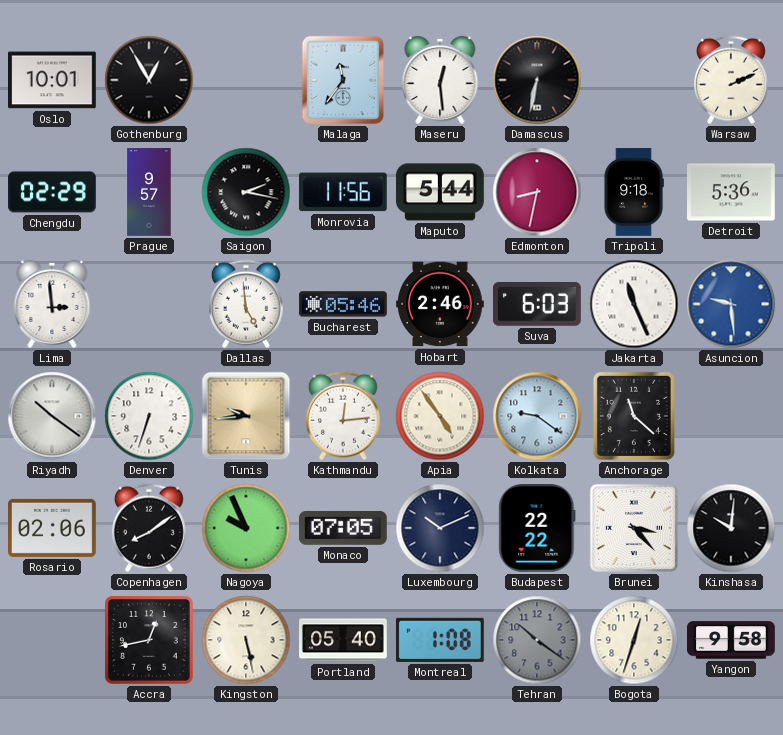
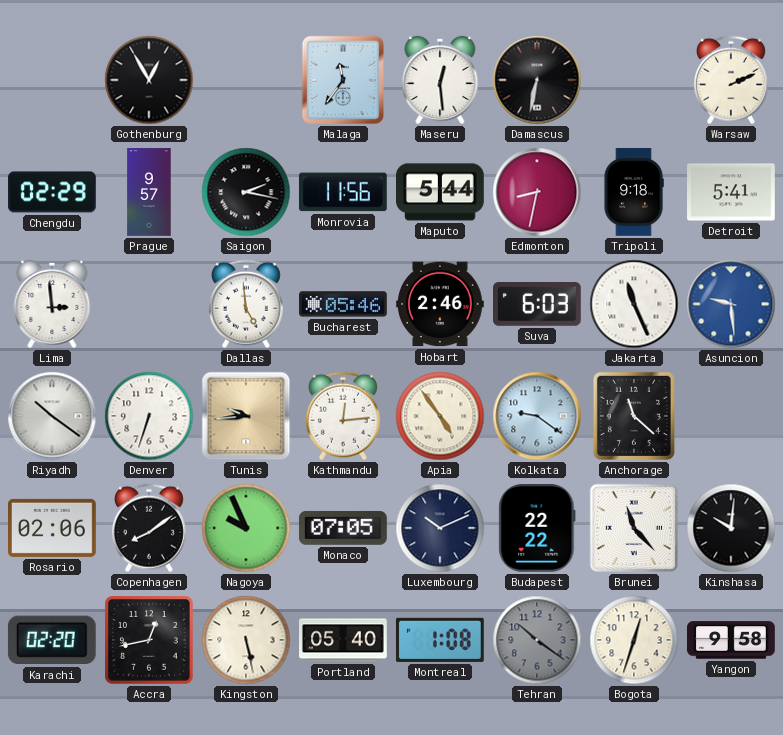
Oslo: 10:01 -> none
Detroit: 5:36 -> 5:41
Brunei: 3:23 -> 11:23
Karachi: none -> 02:20
